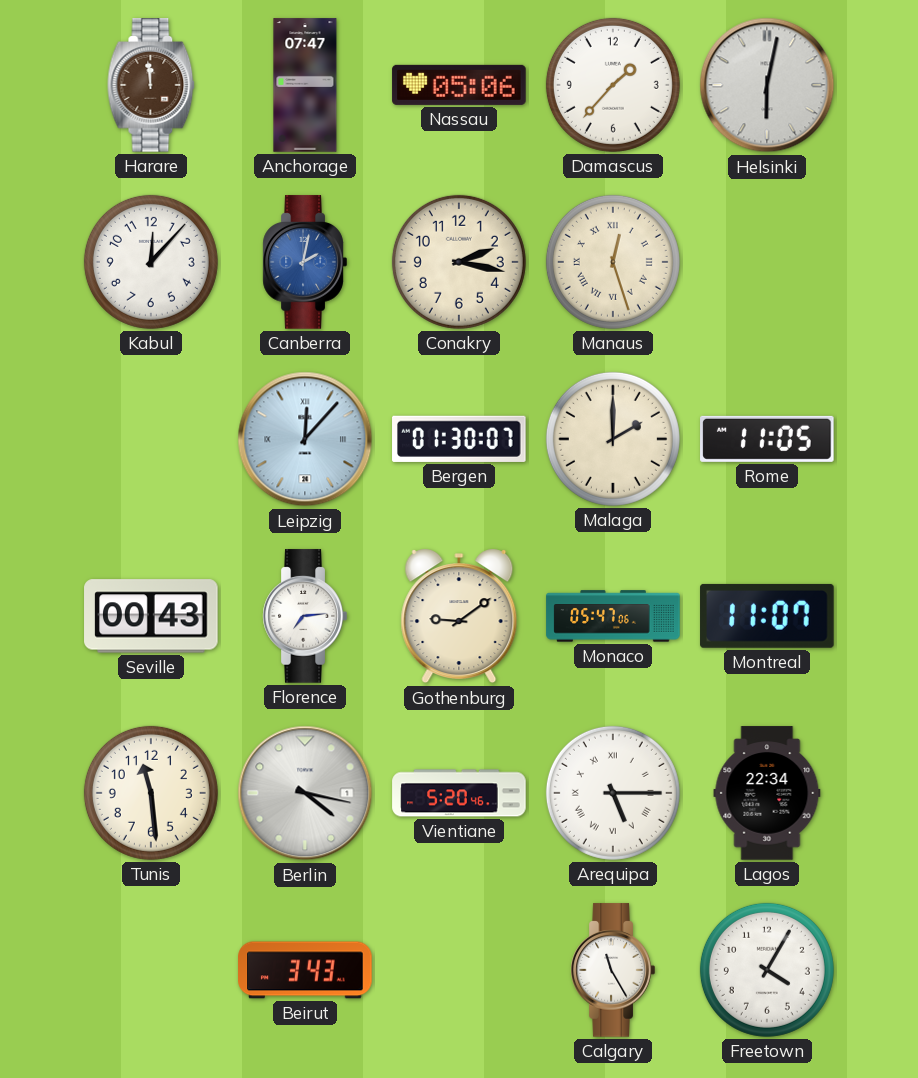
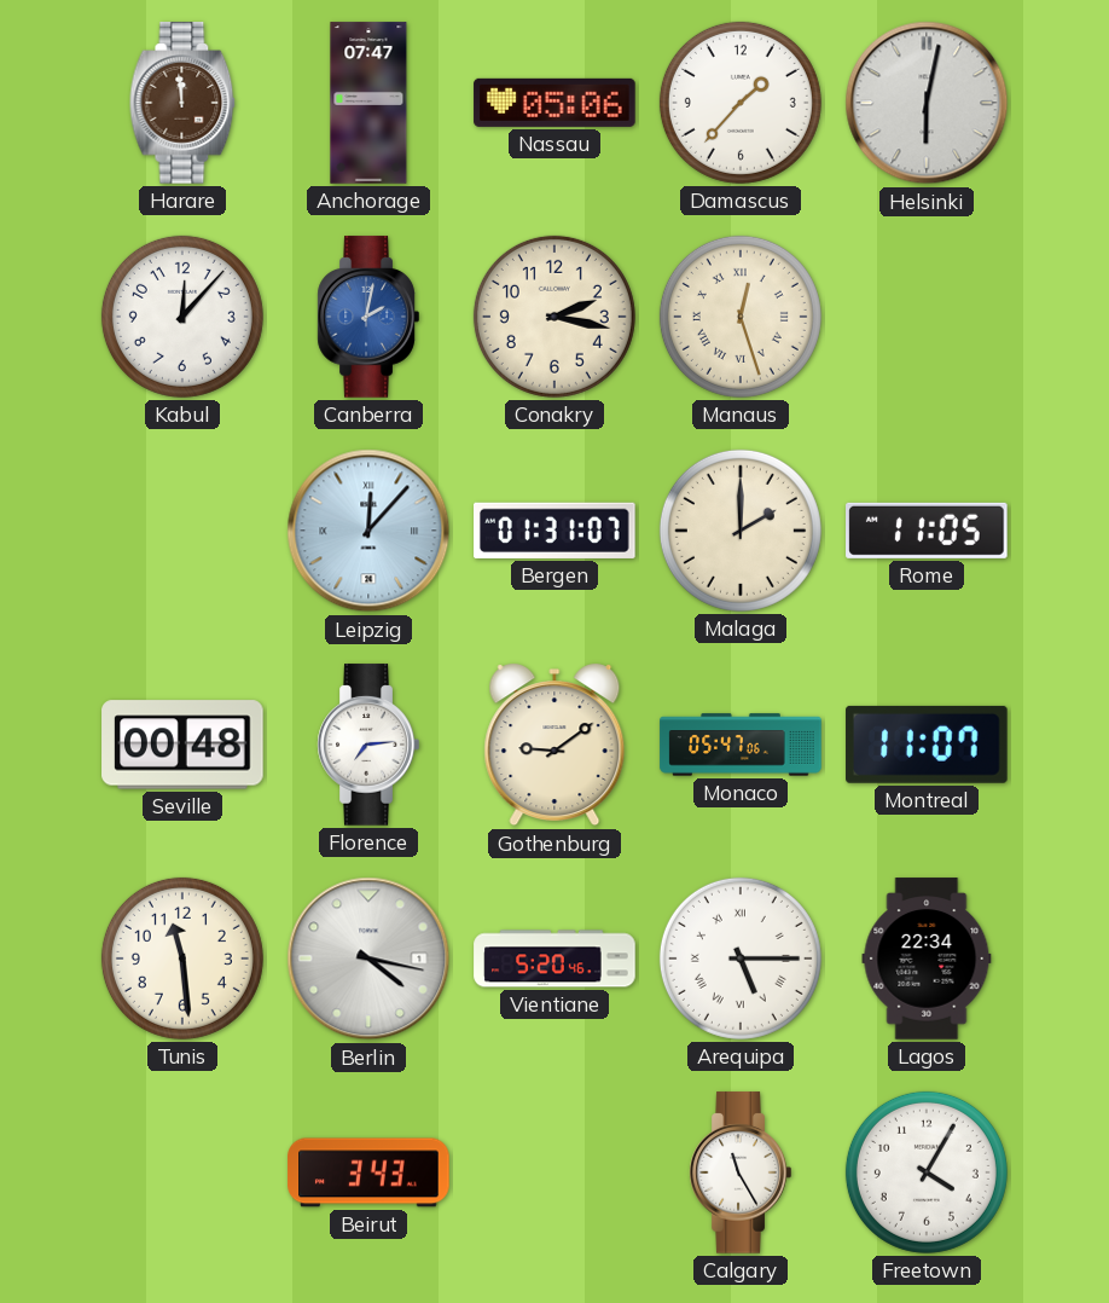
Bergen: 01:30 -> 01:31
Seville: 00:43 -> 00:48
